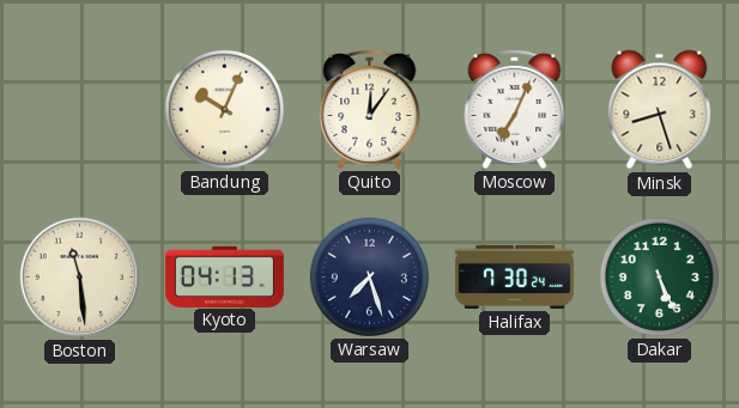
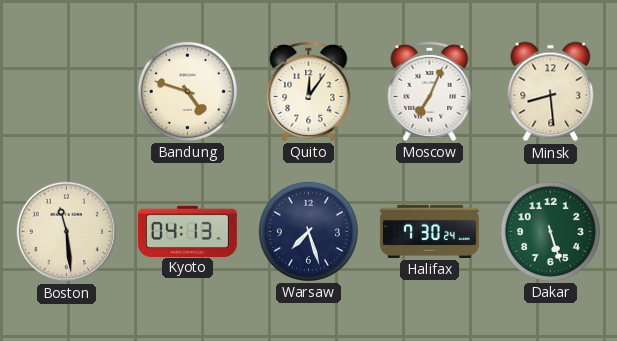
Bandung: 10:04 -> 4:48
Minsk: 8:27 -> 8:29
Dakar: 5:26 -> 5:27
